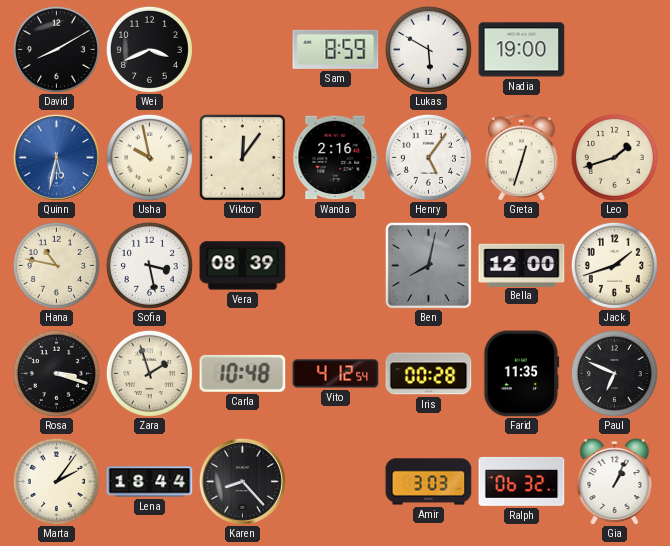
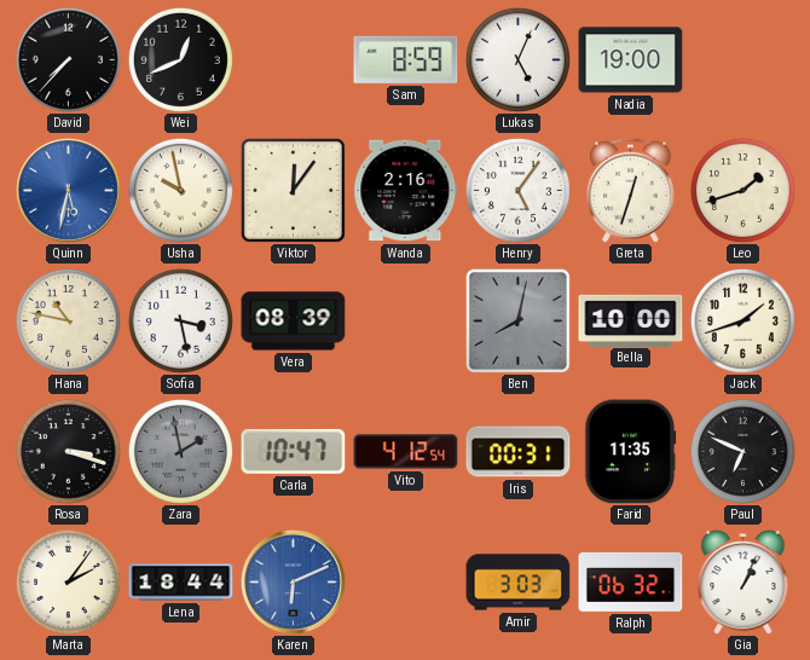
David: 8:10 -> 7:37
Wei: 3:41 -> 12:41
Lukas: 5:50 -> 5:04
Bella: 12:00 -> 10:00
Zara: 1:57 -> 1:58
Zara dial: cream -> grey
Carla: 10:48 -> 10:47
Iris: 00:28 -> 00:31
Karen: 8:23 -> 6:11
Karen dial: black -> blue
